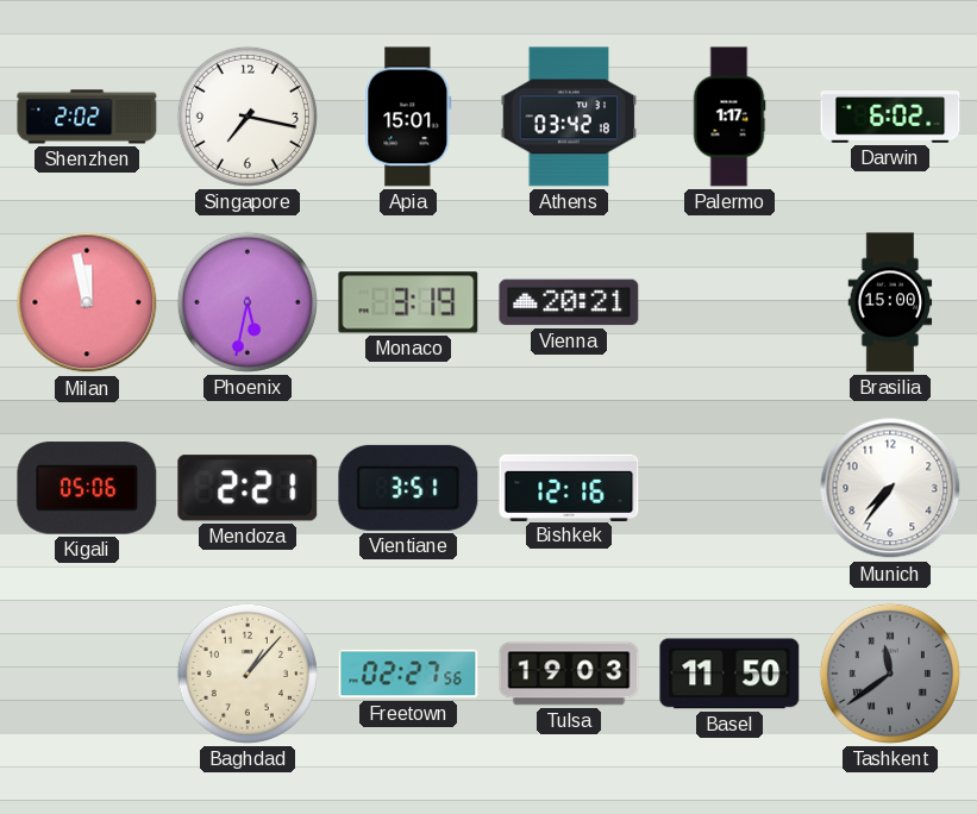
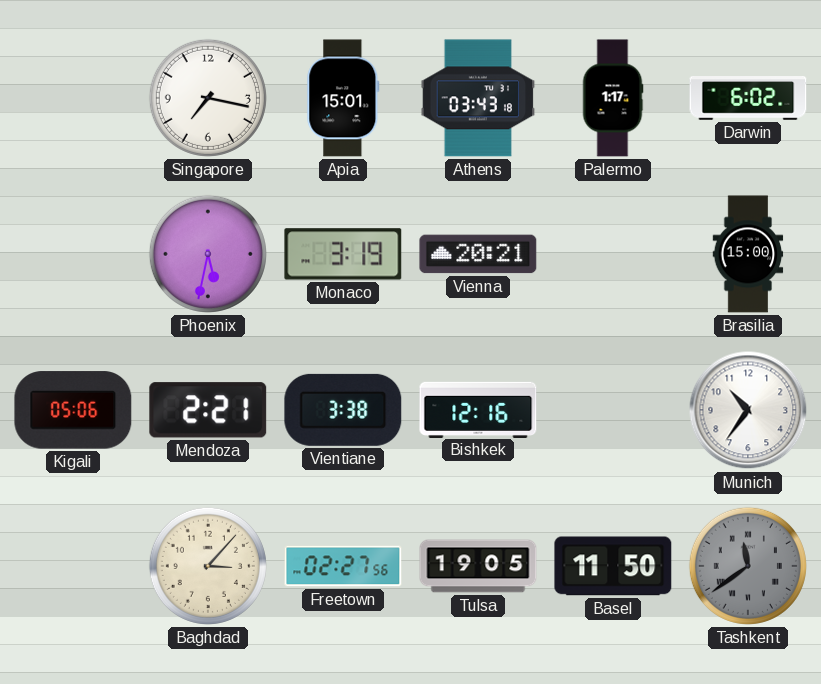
Shenzhen: 2:02 -> none
Athens: 03:42 -> 03:43
Milan: 11:58 -> none
Vientiane: 3:51 -> 3:38
Munich: 7:36 -> 10:36
Baghdad: 1:07 -> 3:07
Tulsa: 19:03 -> 19:05
